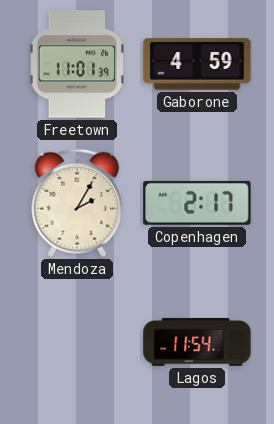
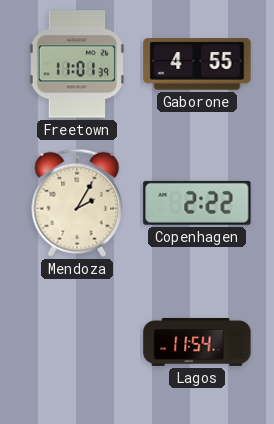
Gaborone: 4:59 -> 4:55
Copenhagen: 2:17 -> 2:22
